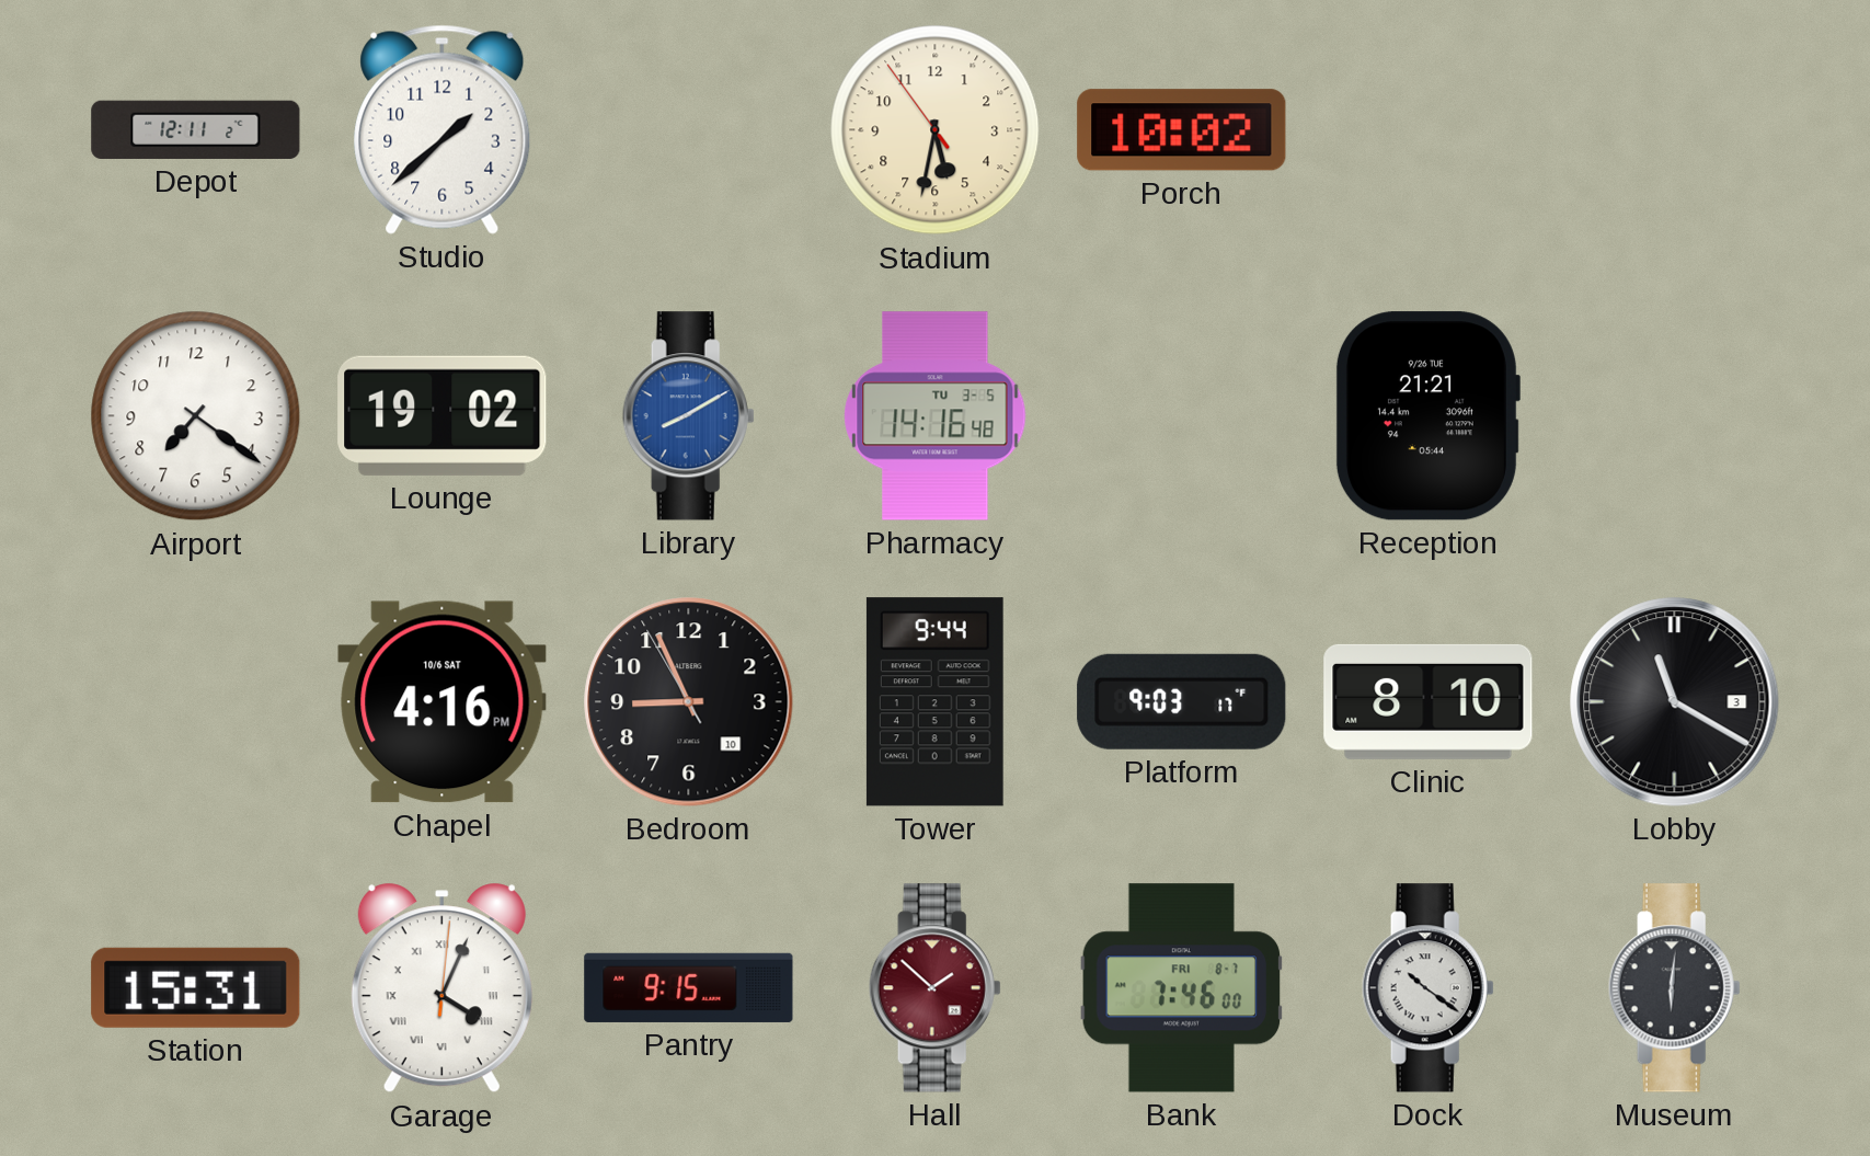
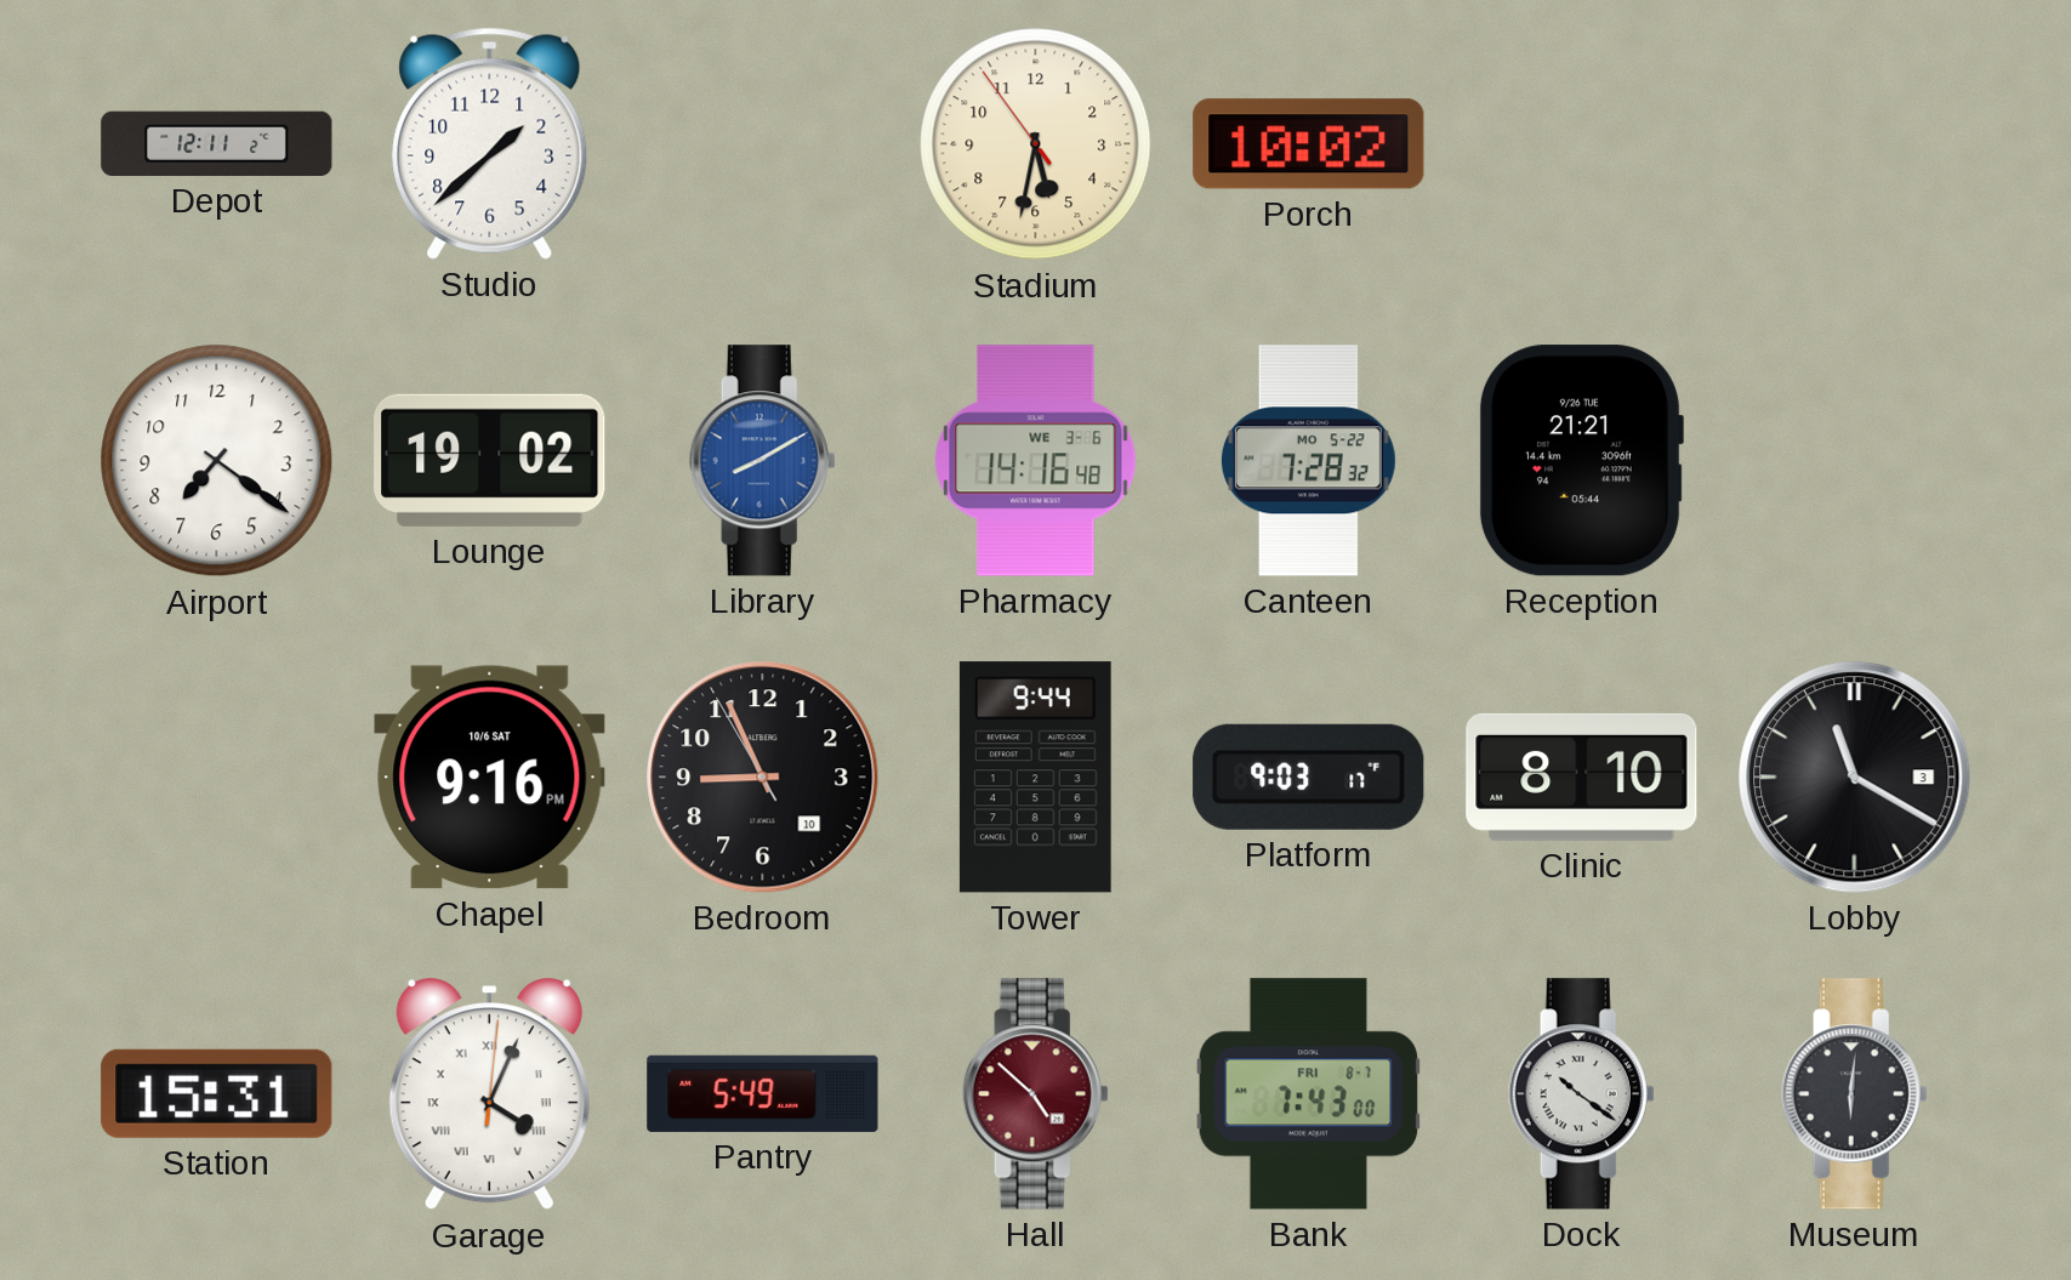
Pharmacy date: TU 3-5 -> WE 3-6
Canteen: none -> 7:28
Chapel: 4:16 -> 9:16
Pantry: 9:15 -> 5:49
Hall: 1:52 -> 4:52
Bank: 7:46 -> 7:43
